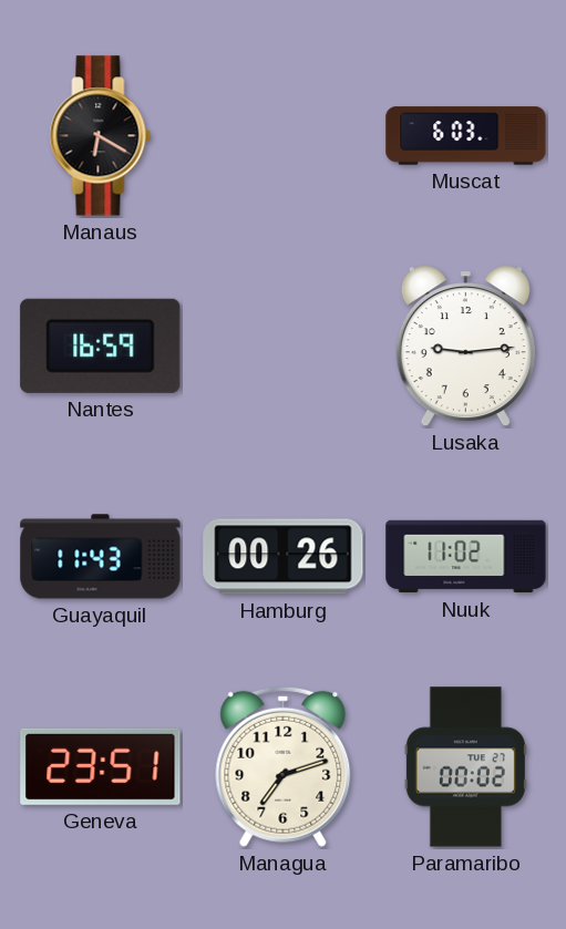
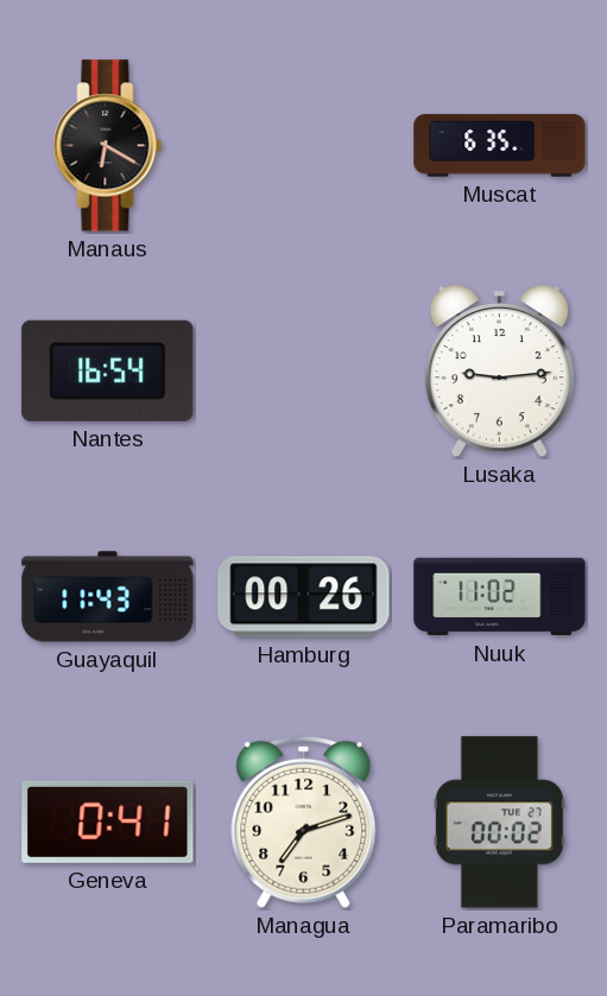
Muscat: 6:03 -> 6:35
Nantes: 16:59 -> 16:54
Geneva: 23:51 -> 0:41
